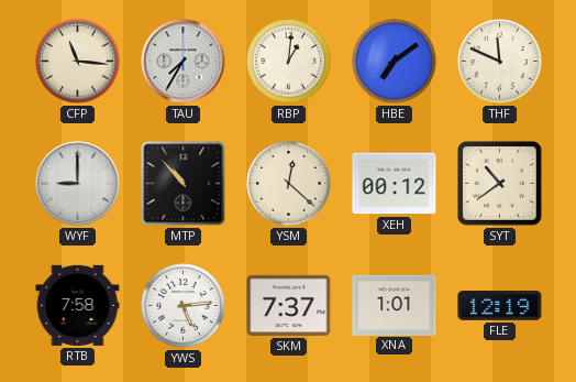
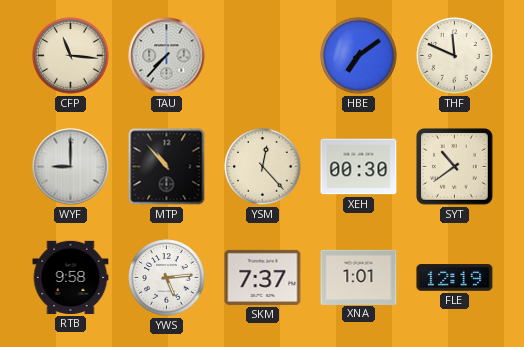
TAU: 7:35 -> 7:37
RBP: 1:01 -> none
YSM: 12:22 -> 12:23
XEH: 00:12 -> 00:30
RTB: 7:58 -> 9:58
